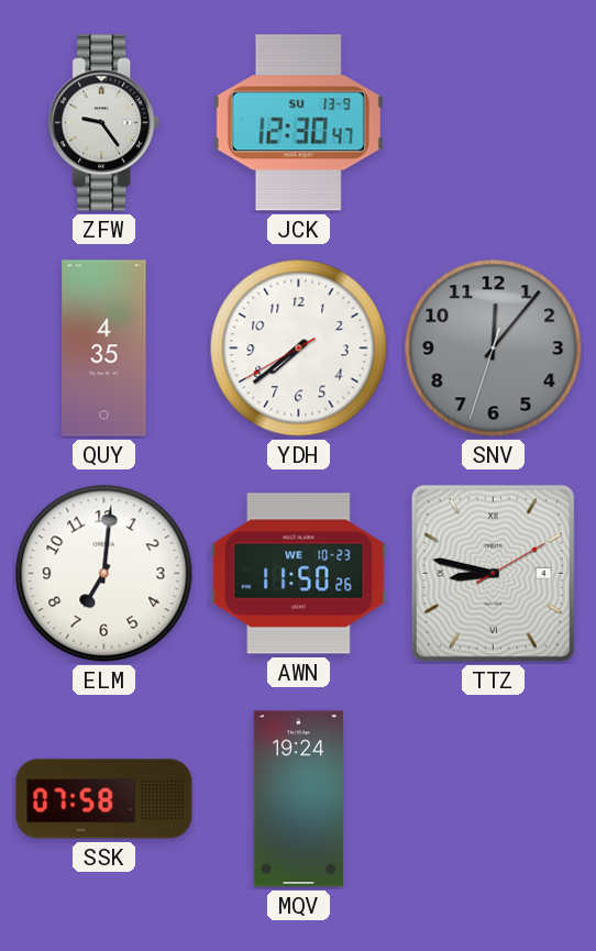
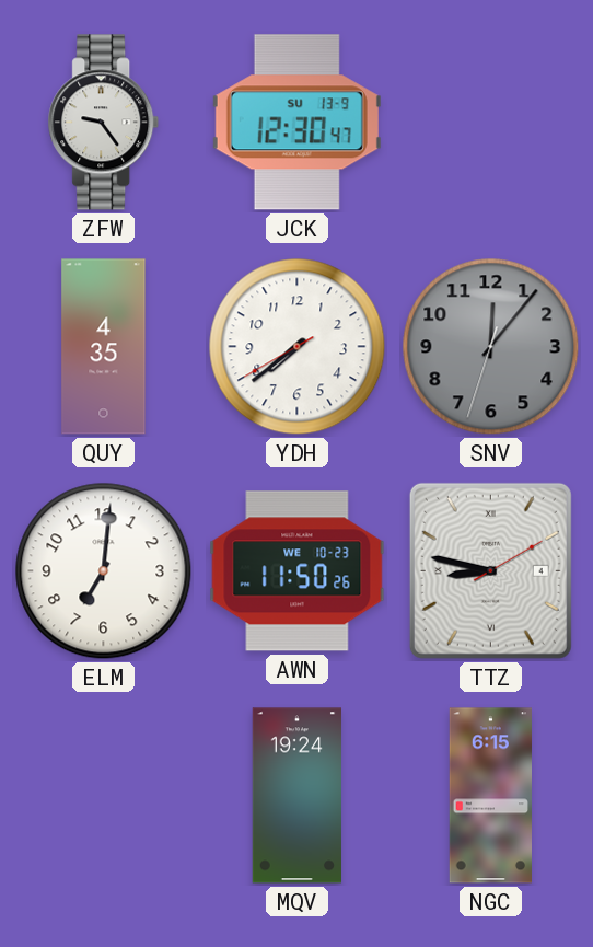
SSK: 07:58 -> none
NGC: none -> 6:15
